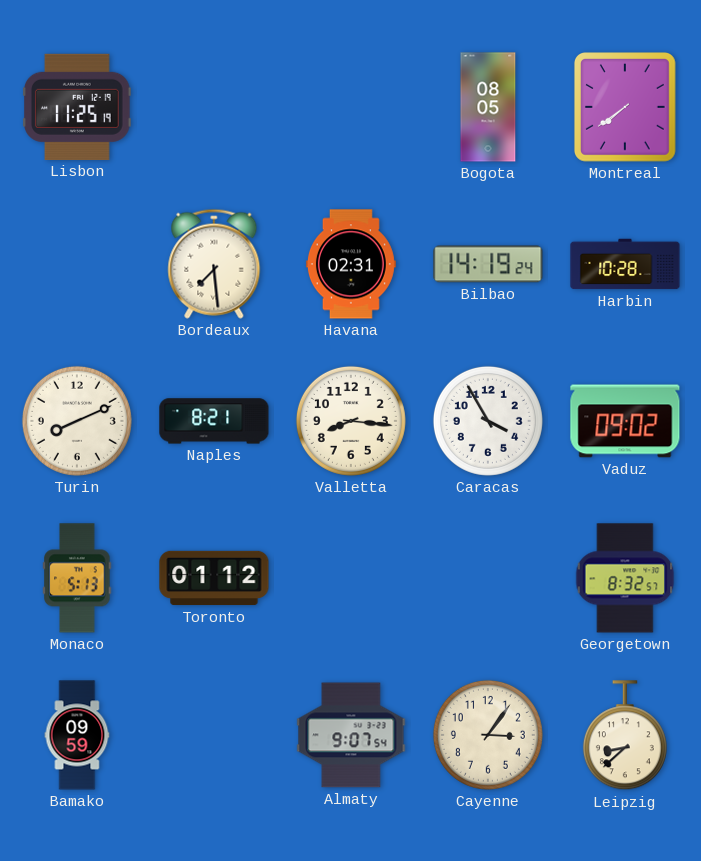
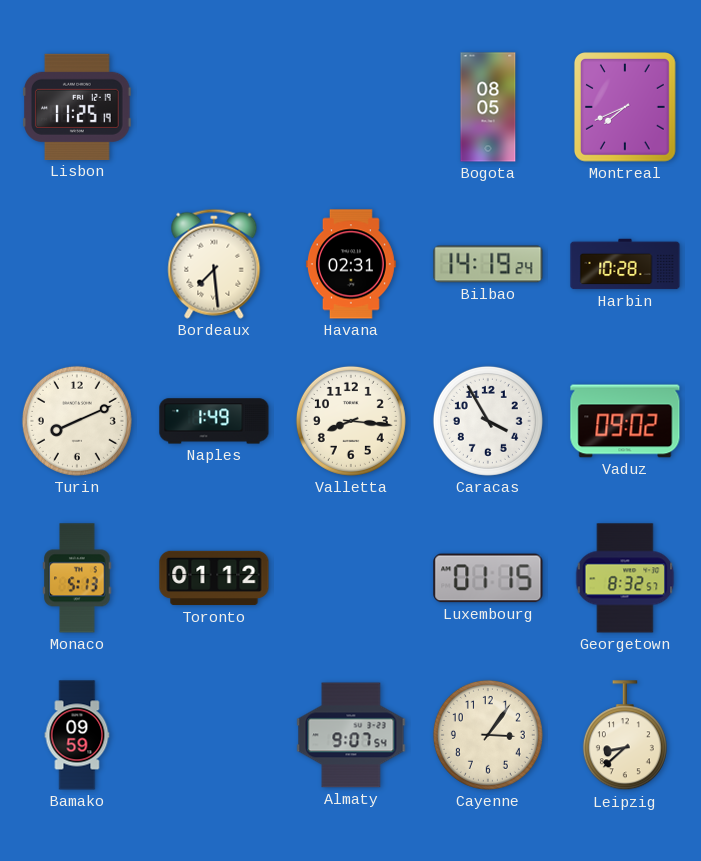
Montreal: 7:39 -> 7:41
Naples: 8:21 -> 1:49
Luxembourg: none -> 01:15
